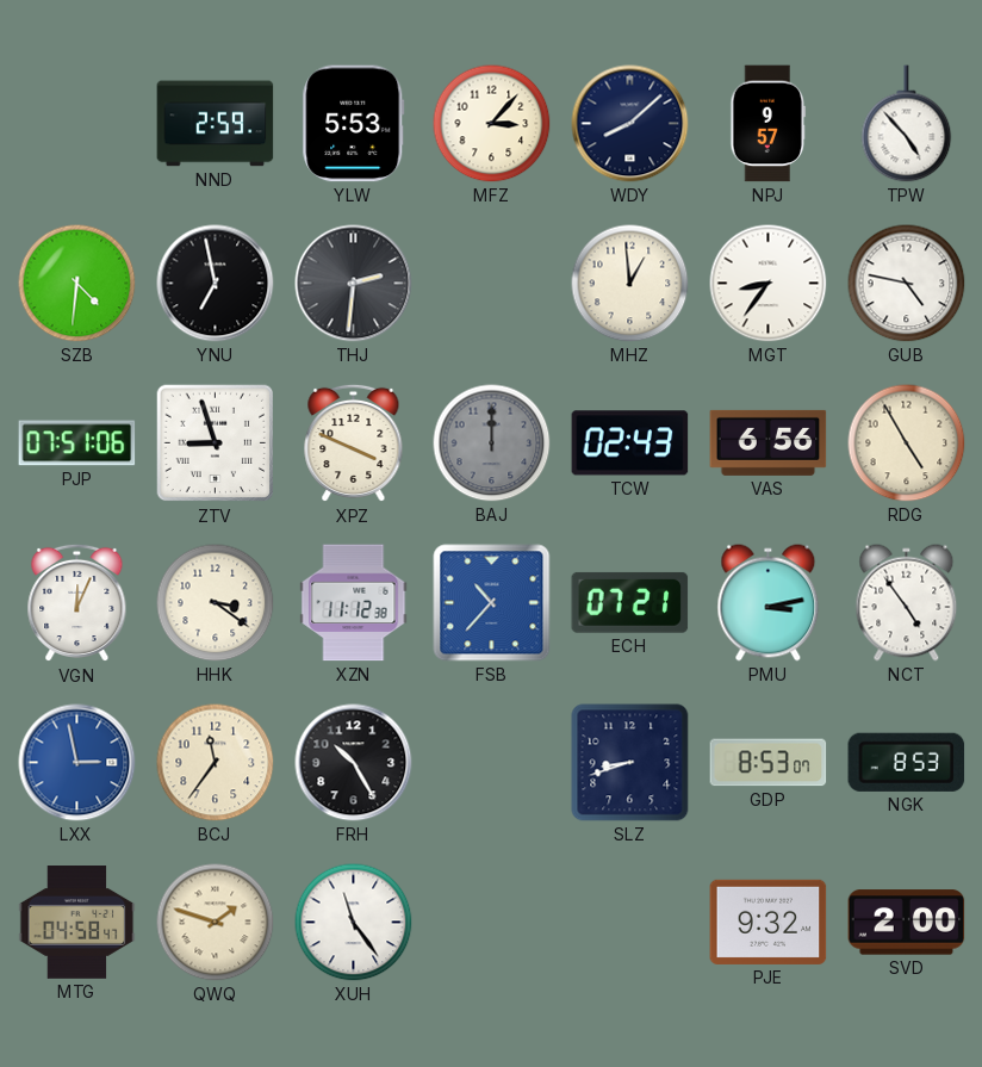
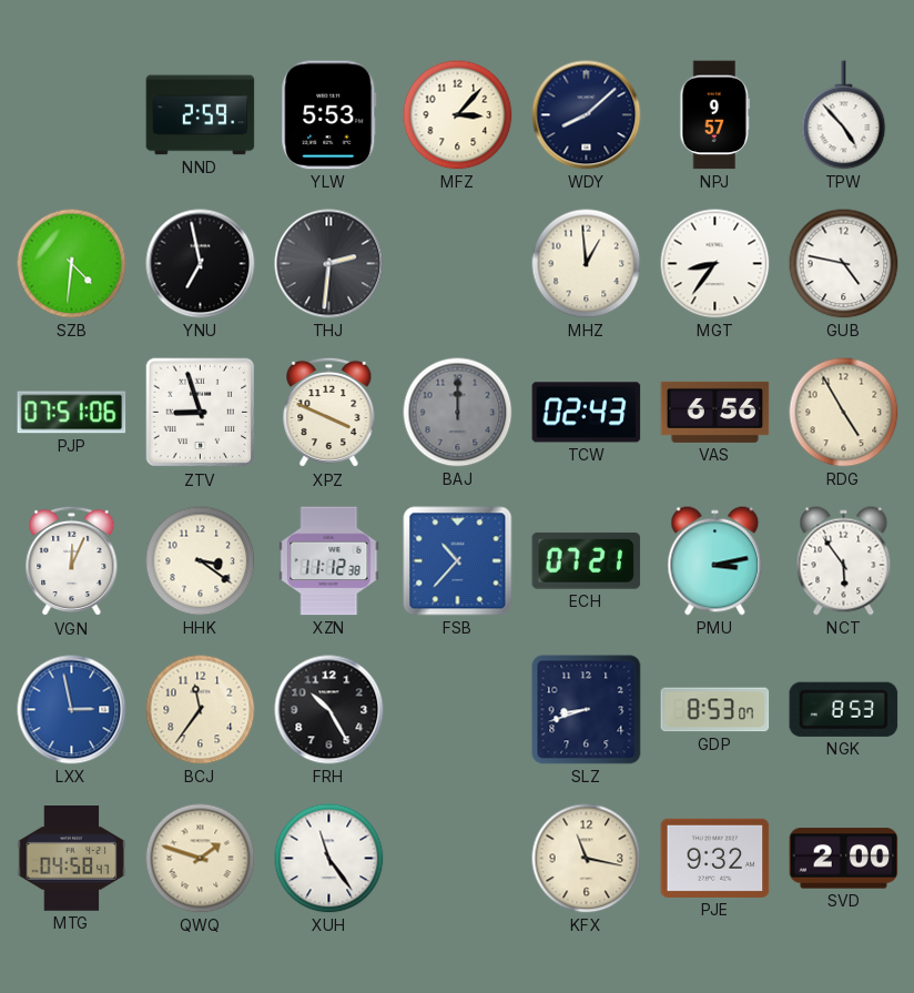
NCT: 4:54 -> 5:54
KFX: none -> 11:17
